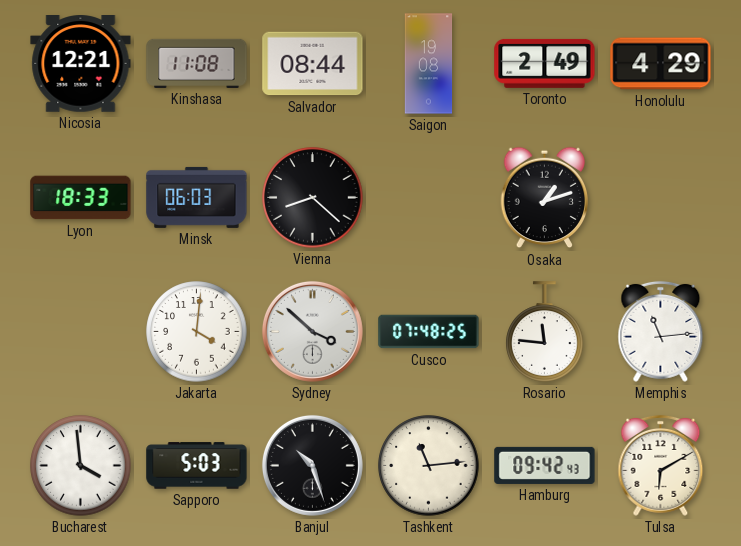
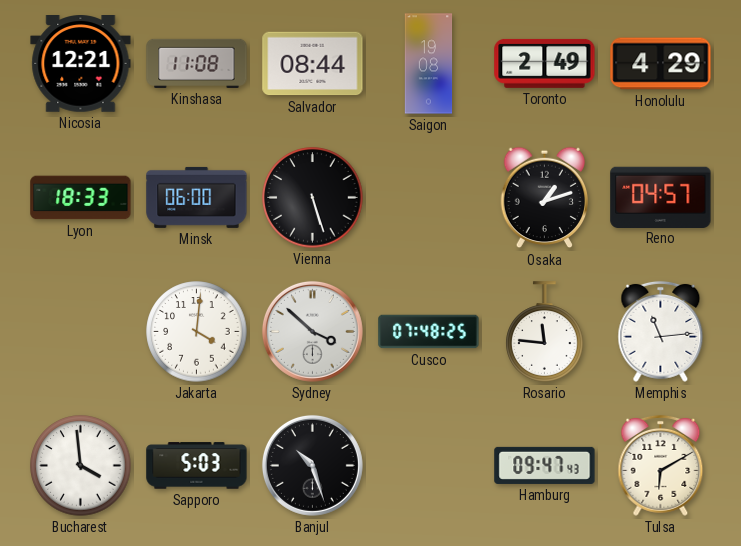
Minsk: 06:03 -> 06:00
Vienna: 8:22 -> 5:27
Reno: none -> 04:57
Tashkent: 11:14 -> none
Hamburg: 09:42 -> 09:47
